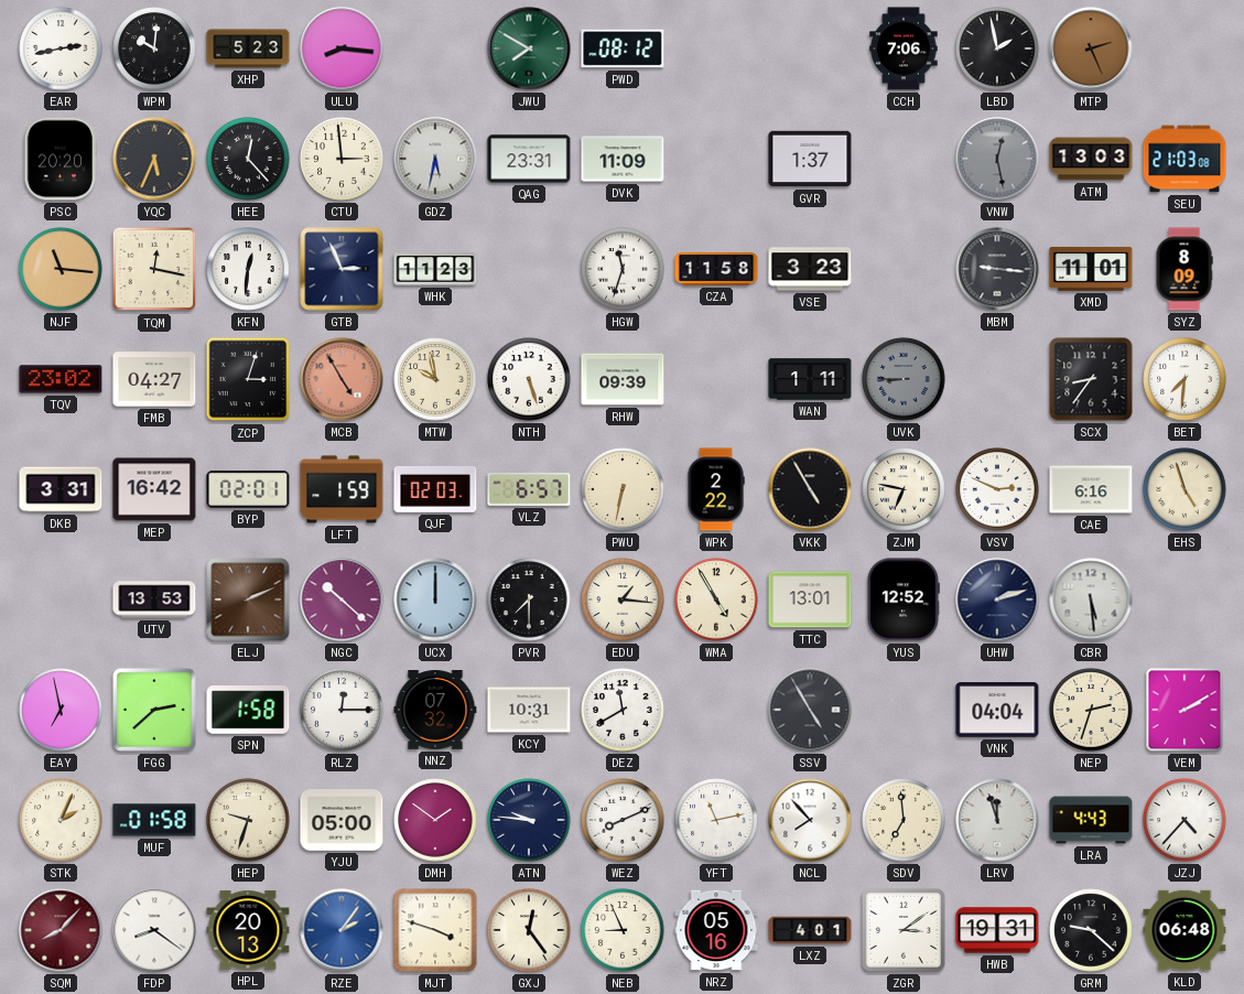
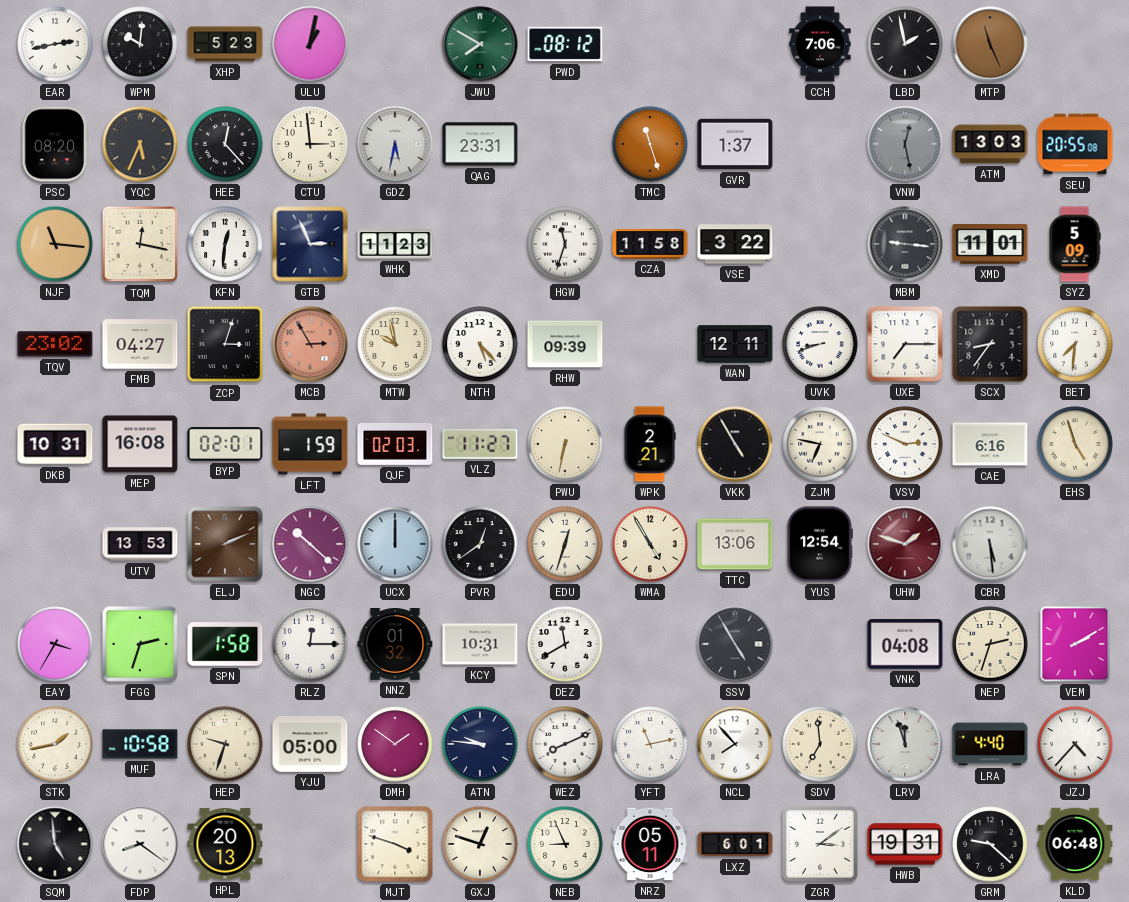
ULU: 8:16 -> 1:02
MTP: 2:26 -> 11:26
PSC: 20:20 -> 08:20
DVK: 11:09 -> none
TMC: none -> 11:27
SEU: 21:03 -> 20:55
VSE: 3:23 -> 3:22
SYZ: 8:09 -> 5:09
MCB: 4:55 -> 2:55
NTH: 5:27 -> 5:23
WAN: 1:11 -> 12:11
UVK: 8:45 -> 8:42
UVK dial: grey -> white
UXE: none -> 7:15
DKB: 3:31 -> 10:31
MEP: 16:42 -> 16:08
VLZ: 6:57 -> 11:27
WPK: 2:22 -> 2:21
PVR: 7:30 -> 12:39
EDU: 1:16 -> 12:33
TTC: 13:01 -> 13:06
YUS: 12:52 -> 12:54
UHW: 2:12 -> 1:48
UHW dial: navy -> burgundy
EAY: 6:58 -> 3:35
FGG: 2:38 -> 2:33
NNZ: 07:32 -> 01:32
VNK: 04:04 -> 04:08
STK: 2:04 -> 1:43
MUF: 01:58 -> 10:58
LRA: 4:43 -> 4:40
SQM: 8:07 -> 4:59
SQM dial: burgundy -> black
RZE: 2:06 -> none
GXJ: 12:24 -> 12:48
NRZ: 05:16 -> 05:11
LXZ: 4:01 -> 6:01
